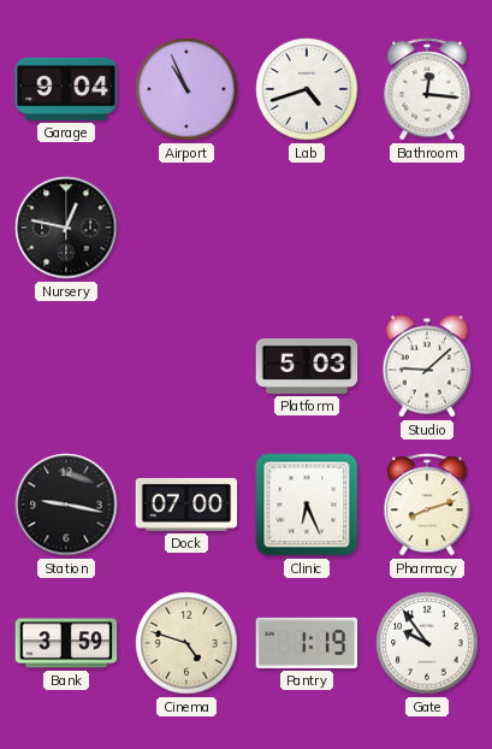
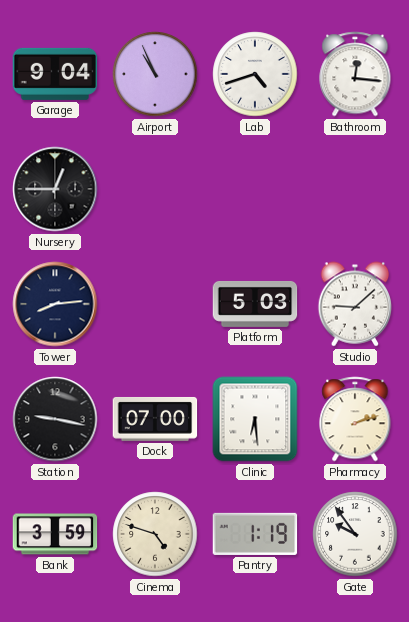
Nursery: 12:47 -> 12:45
Tower: none -> 8:14
Clinic: 6:26 -> 6:29
Pharmacy: 8:12 -> 2:12
